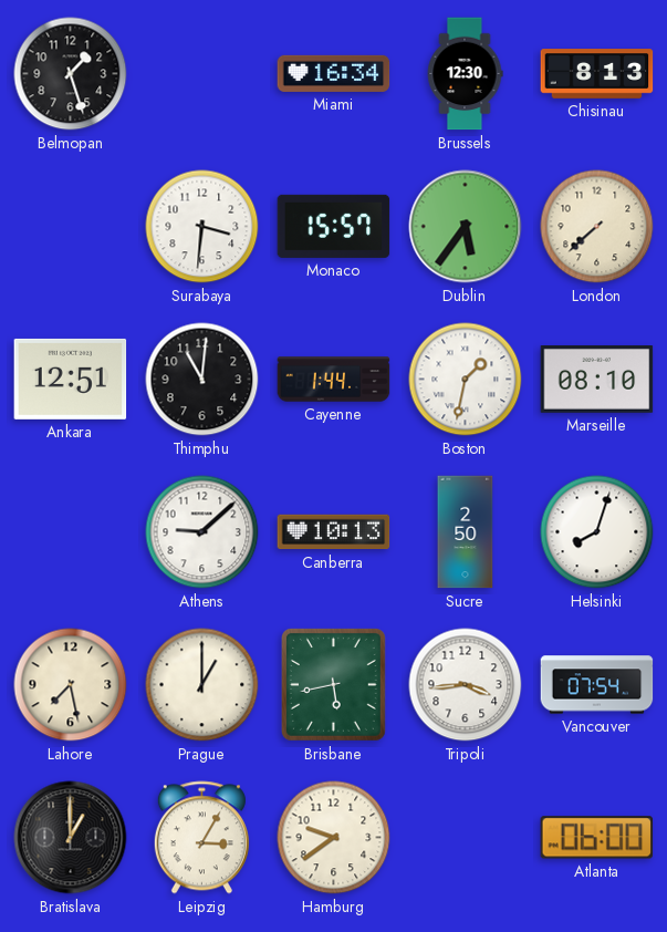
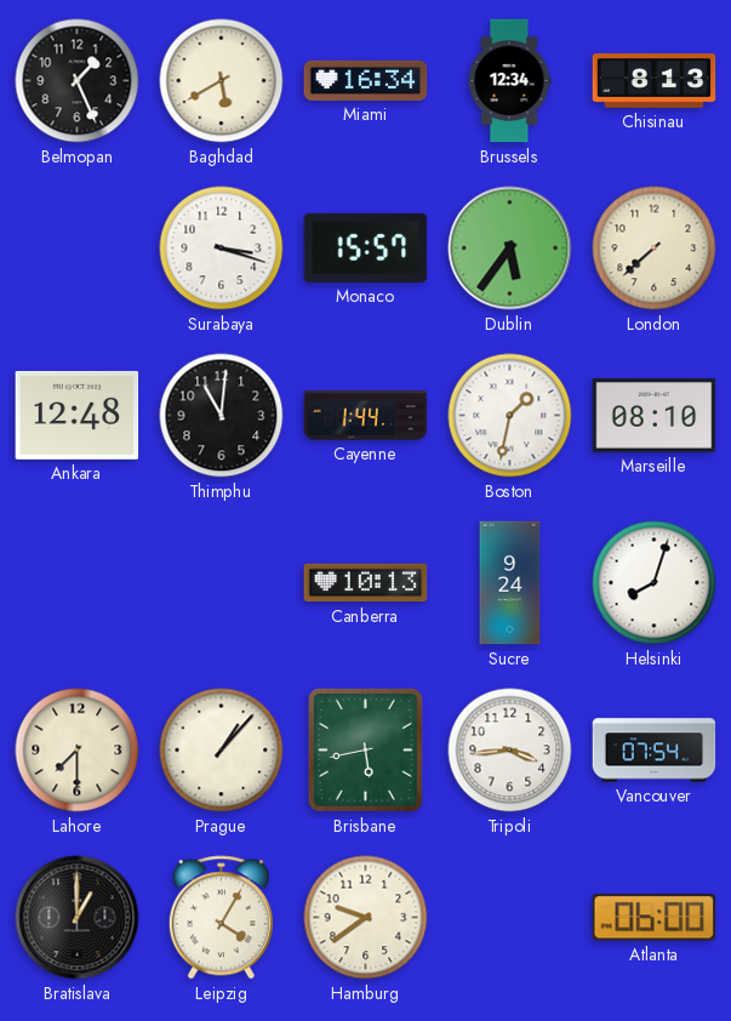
Belmopan: 1:27 -> 1:26
Baghdad: none -> 5:40
Brussels: 12:30 -> 12:34
Surabaya: 3:31 -> 3:18
Ankara: 12:51 -> 12:48
Athens: 9:08 -> none
Sucre: 2:50 -> 9:24
Lahore: 7:28 -> 7:30
Prague: 1:00 -> 1:07
Leipzig: 3:05 -> 4:05
